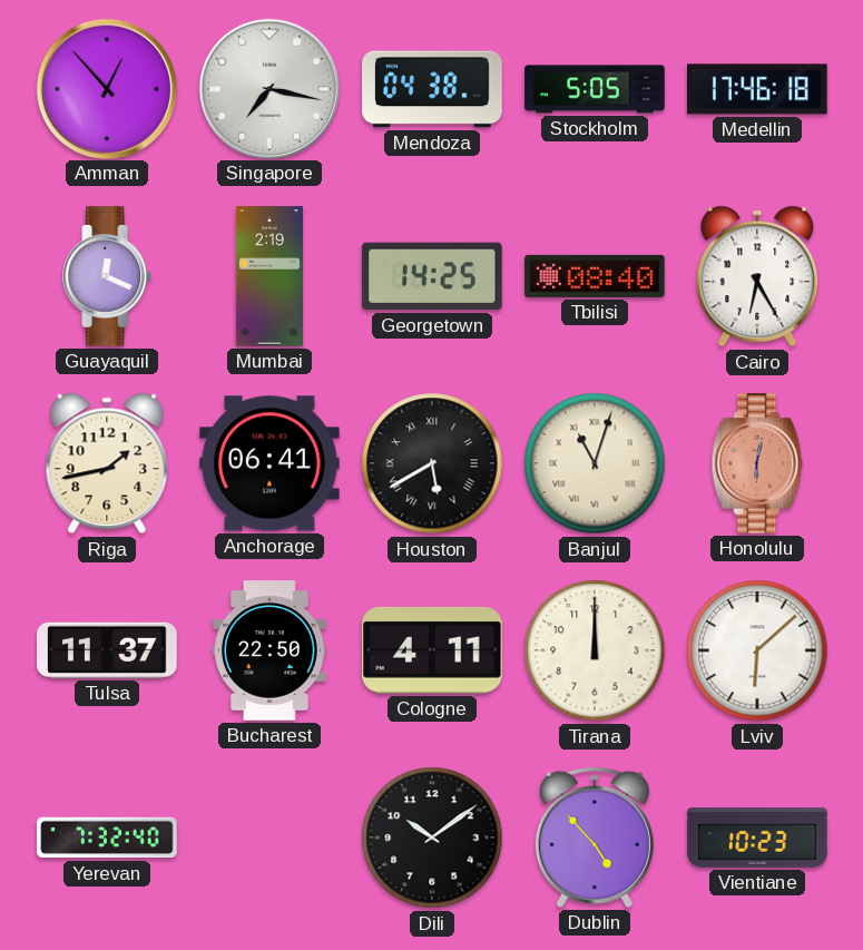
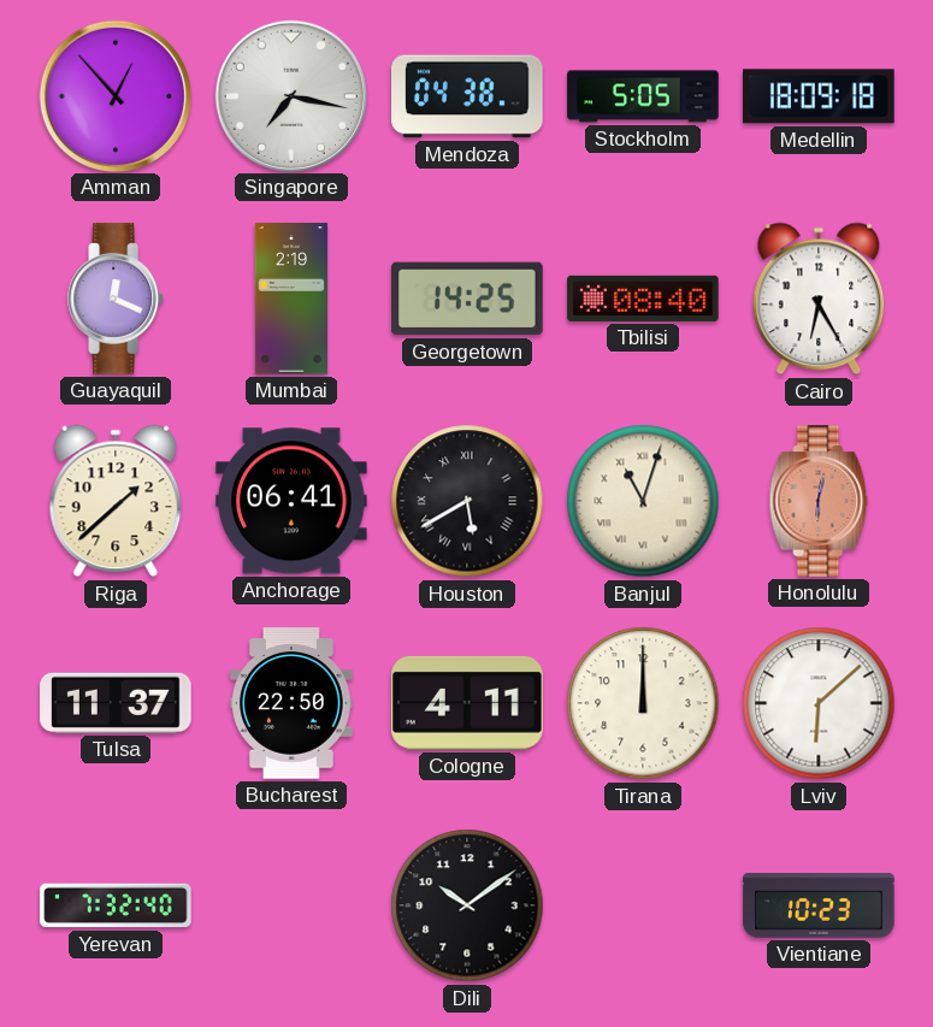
Medellin: 17:46 -> 18:09
Riga: 1:43 -> 1:38
Dublin: 4:53 -> none
